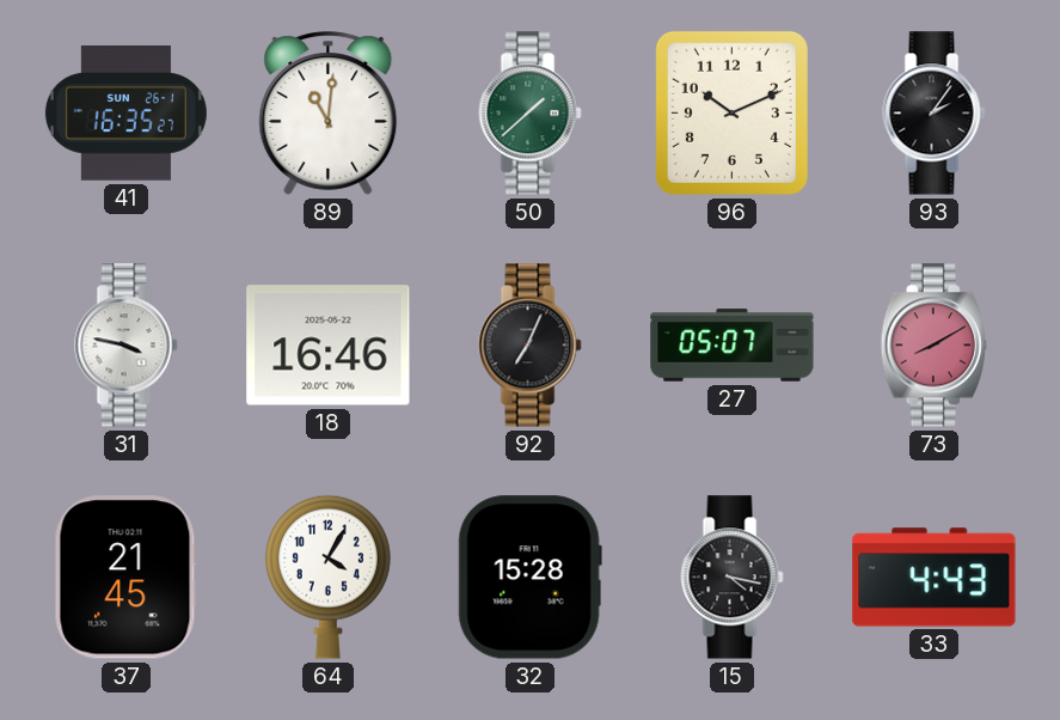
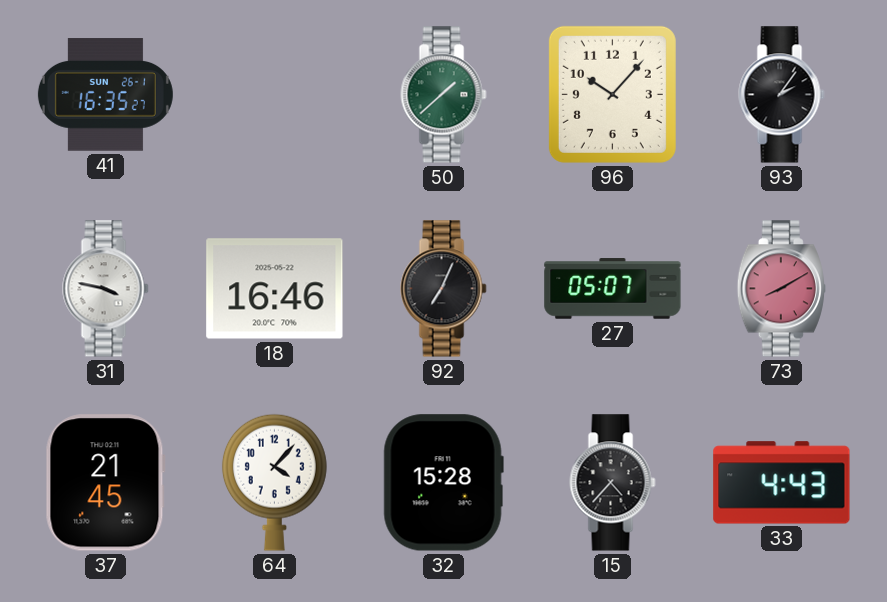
89: 11:01 -> none
96: 10:11 -> 10:07
64: 4:05 -> 4:07
15: 4:17 -> 4:37
